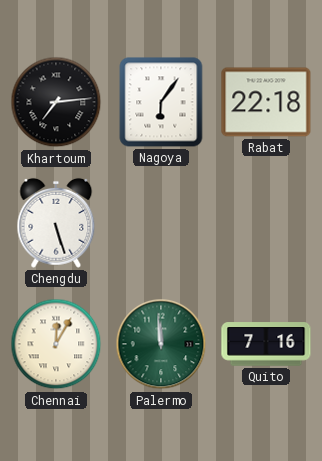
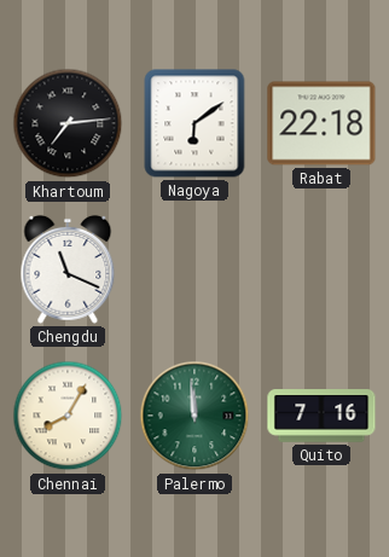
Nagoya: 6:06 -> 6:09
Chengdu: 5:27 -> 11:19
Chennai: 12:05 -> 8:05
